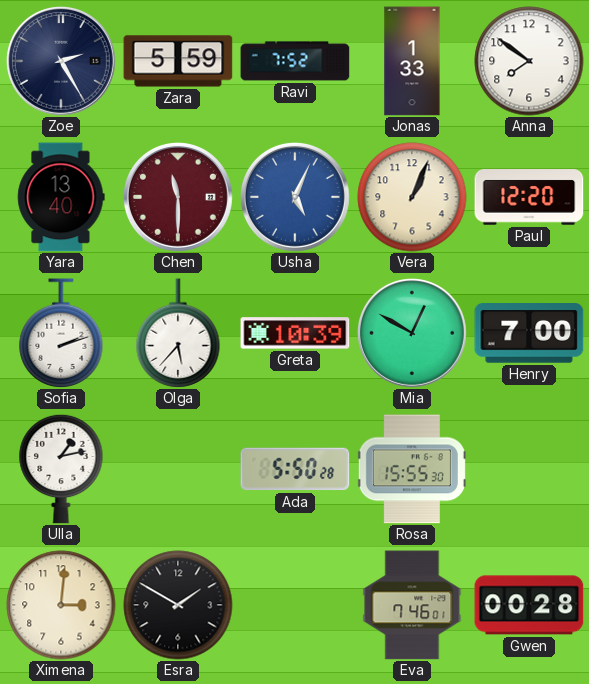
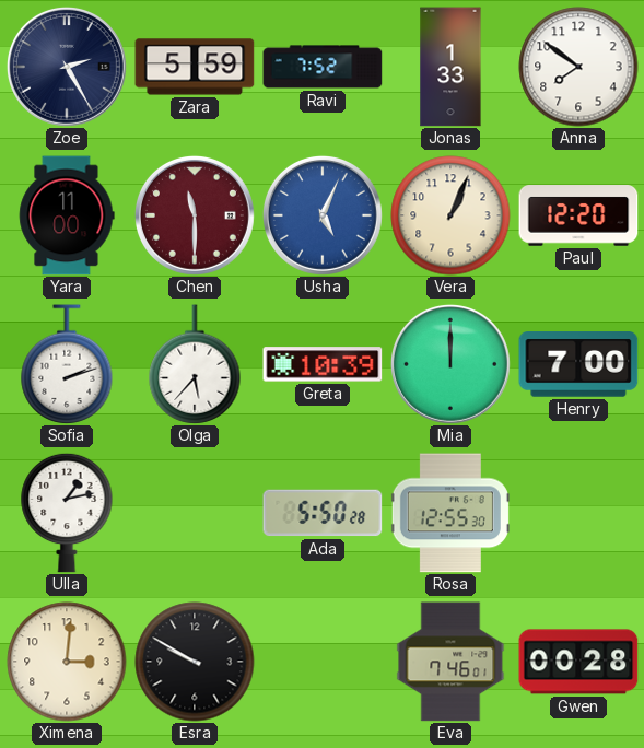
Yara: 13:40 -> 11:00
Mia: 12:50 -> 12:00
Rosa: 15:55 -> 12:55
Esra: 1:50 -> 9:50
